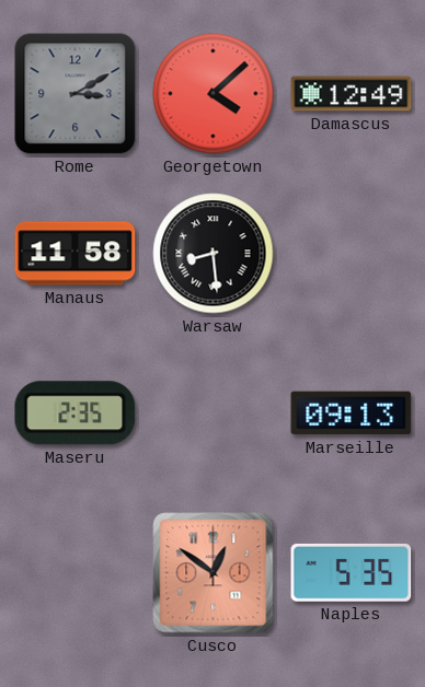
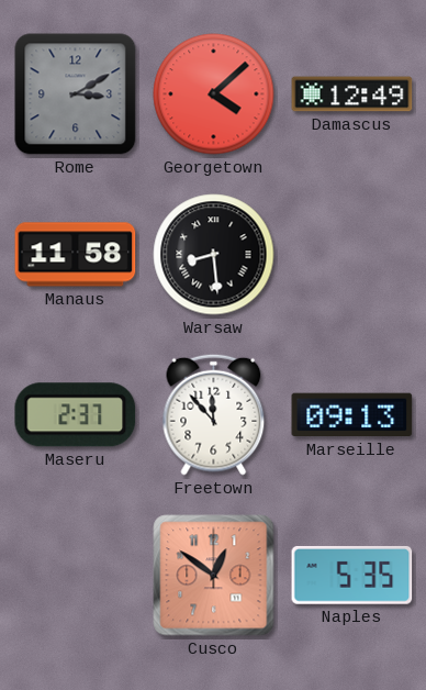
Maseru: 2:35 -> 2:37
Freetown: none -> 11:53
